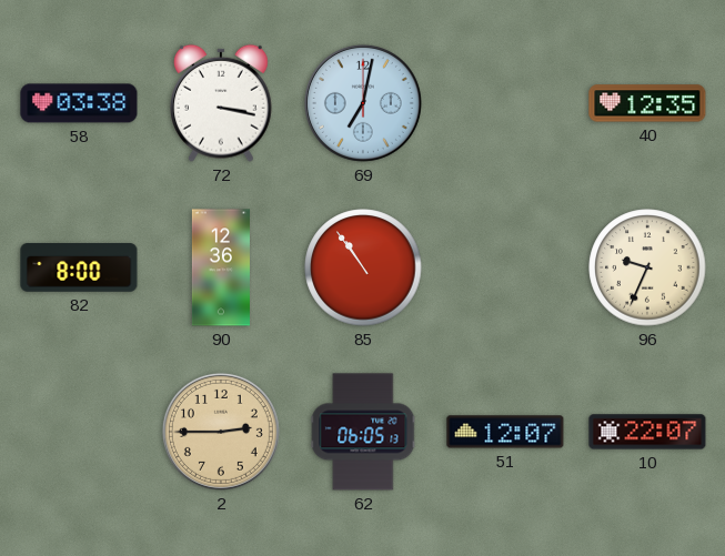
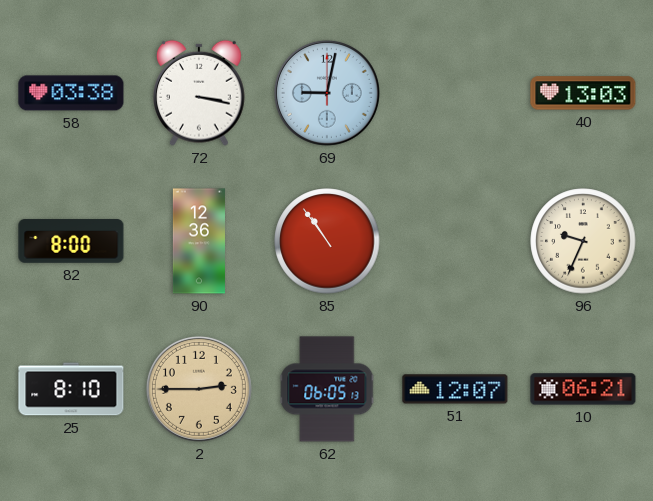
69: 7:02 -> 9:02
40: 12:35 -> 13:03
25: none -> 8:10
10: 22:07 -> 06:21
